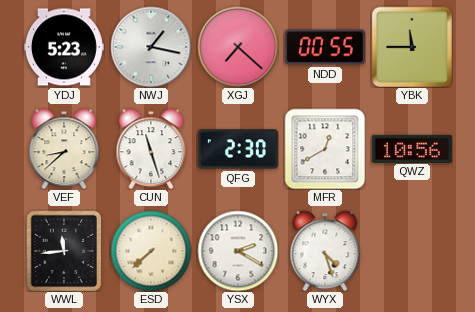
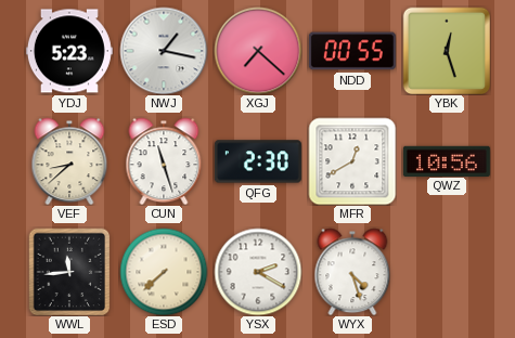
YBK: 11:45 -> 12:27
